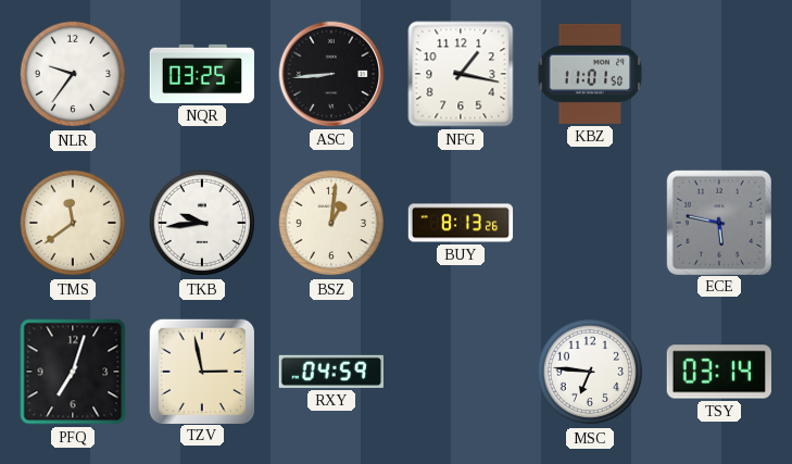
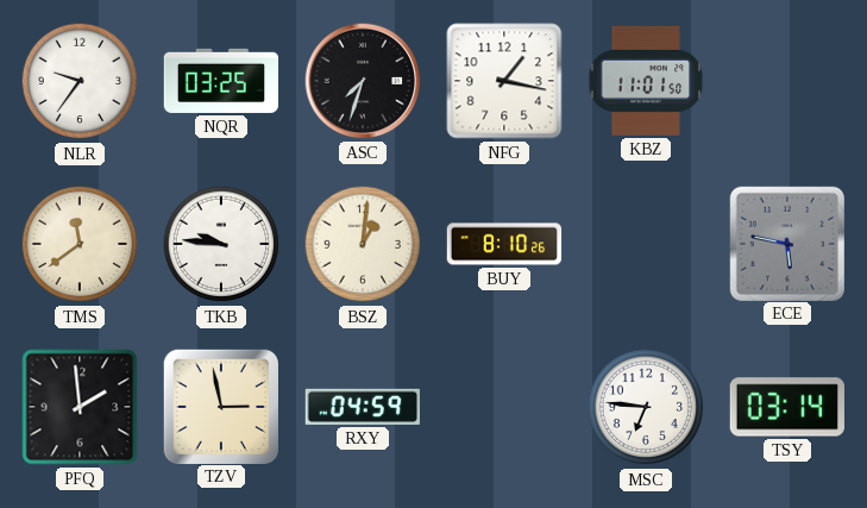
ASC: 8:44 -> 7:33
TKB: 9:44 -> 9:46
BUY: 8:13 -> 8:10
PFQ: 7:03 -> 1:59
